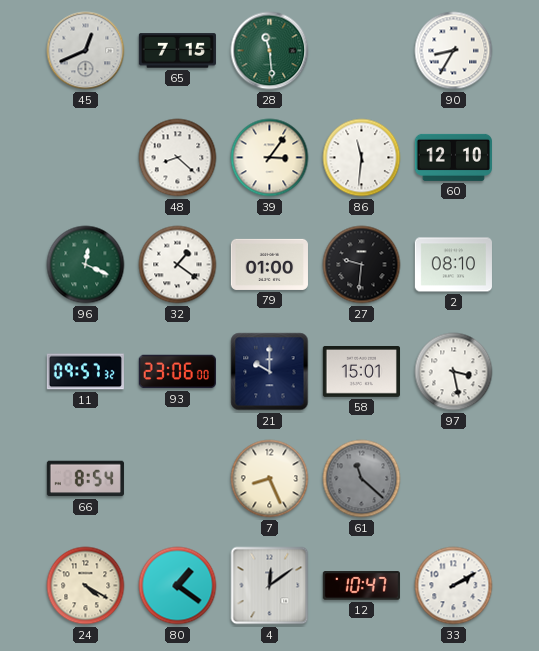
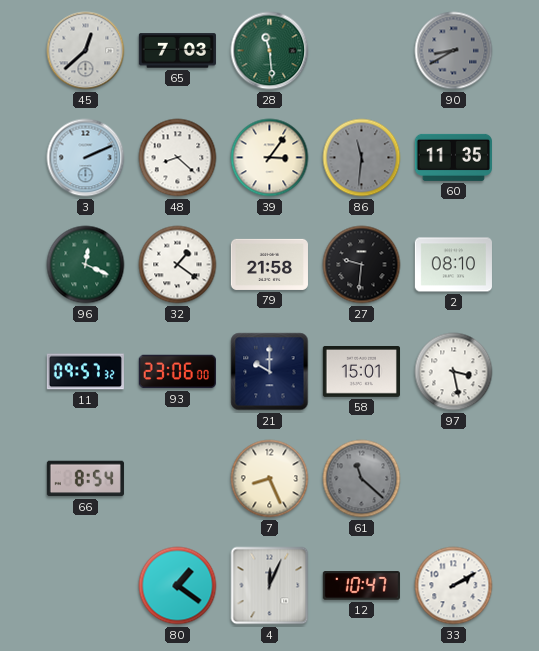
45: 12:41 -> 12:38
65: 7:15 -> 7:03
90: 8:35 -> 8:40
90 dial: white -> grey
3: none -> 2:11
86 dial: white -> grey
60: 12:10 -> 11:35
79: 01:00 -> 21:58
24: 4:20 -> none
4: 12:09 -> 12:04
